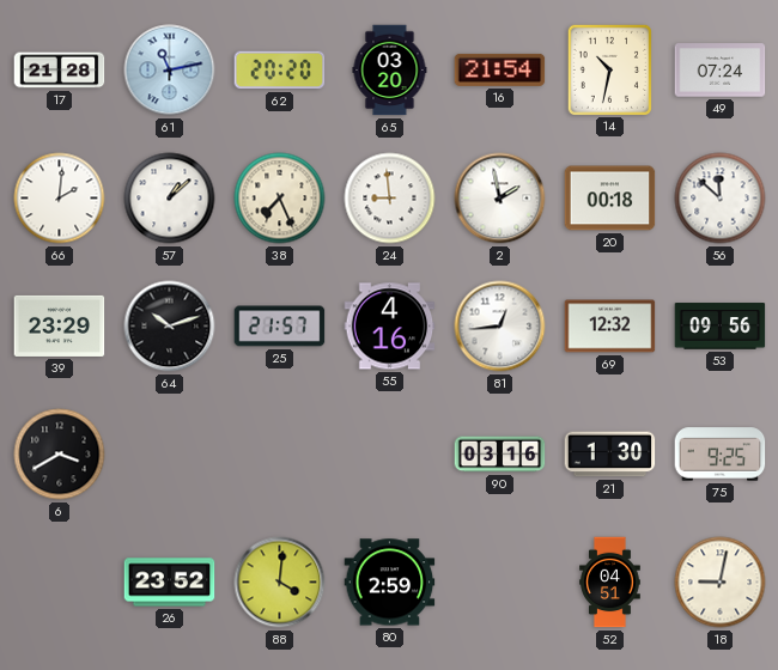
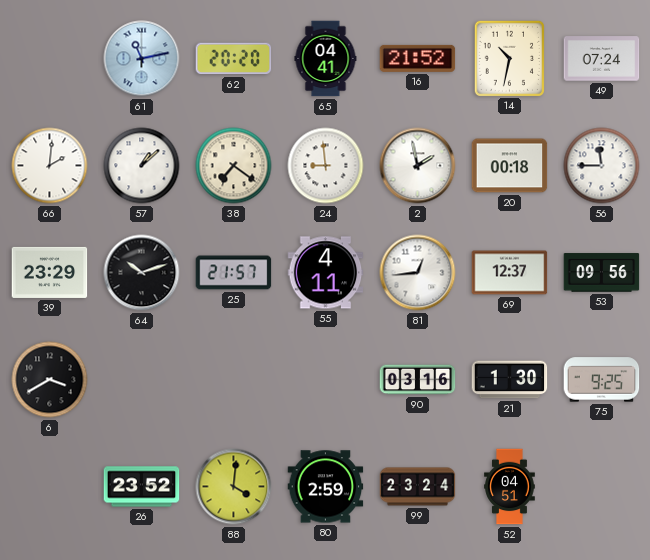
17: 21:28 -> none
65: 03:20 -> 04:41
16: 21:54 -> 21:52
38: 7:26 -> 7:21
56: 11:52 -> 11:45
55: 4:16 -> 4:11
69: 12:32 -> 12:37
99: none -> 23:24
18: 9:02 -> none
